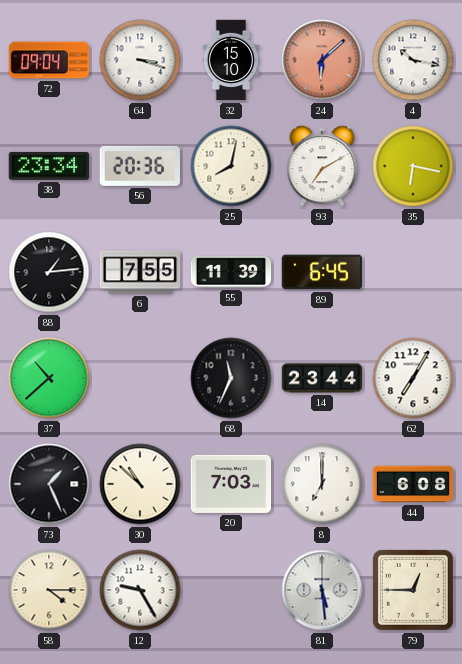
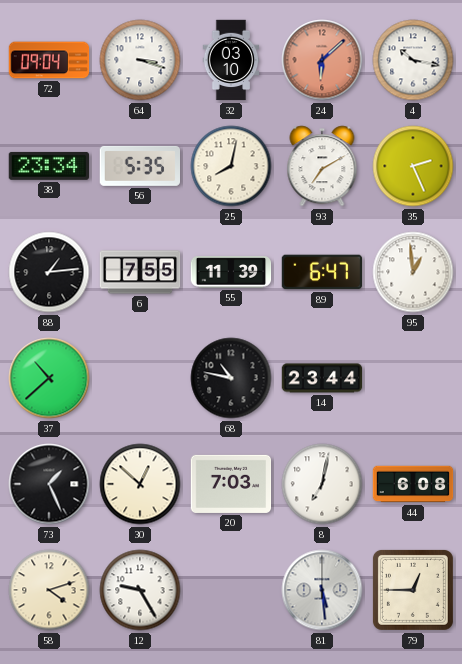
32: 15:10 -> 03:10
56: 20:36 -> 5:35
35: 6:17 -> 2:26
89: 6:45 -> 6:47
95: none -> 12:59
68: 11:34 -> 10:47
62: 7:05 -> none
30: 10:52 -> 12:52
8: 7:00 -> 7:02
58: 4:15 -> 4:12
